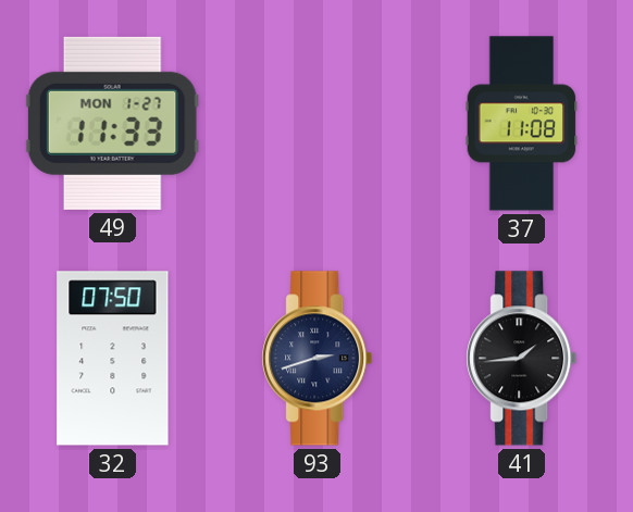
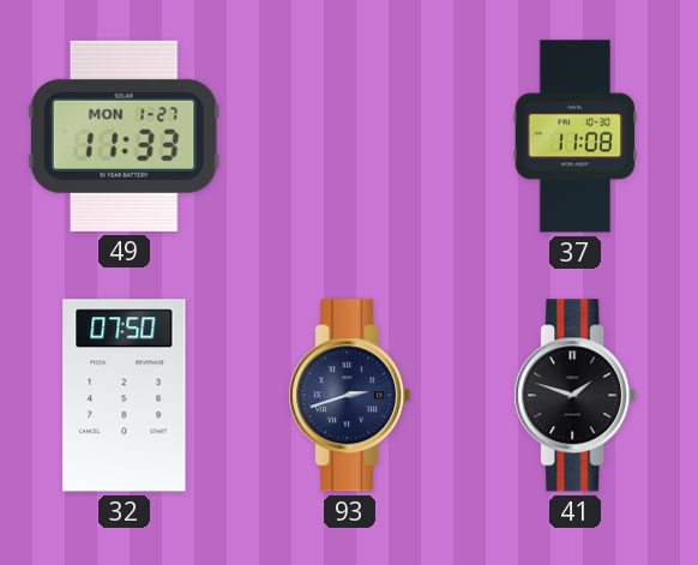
41: 1:44 -> 1:48
